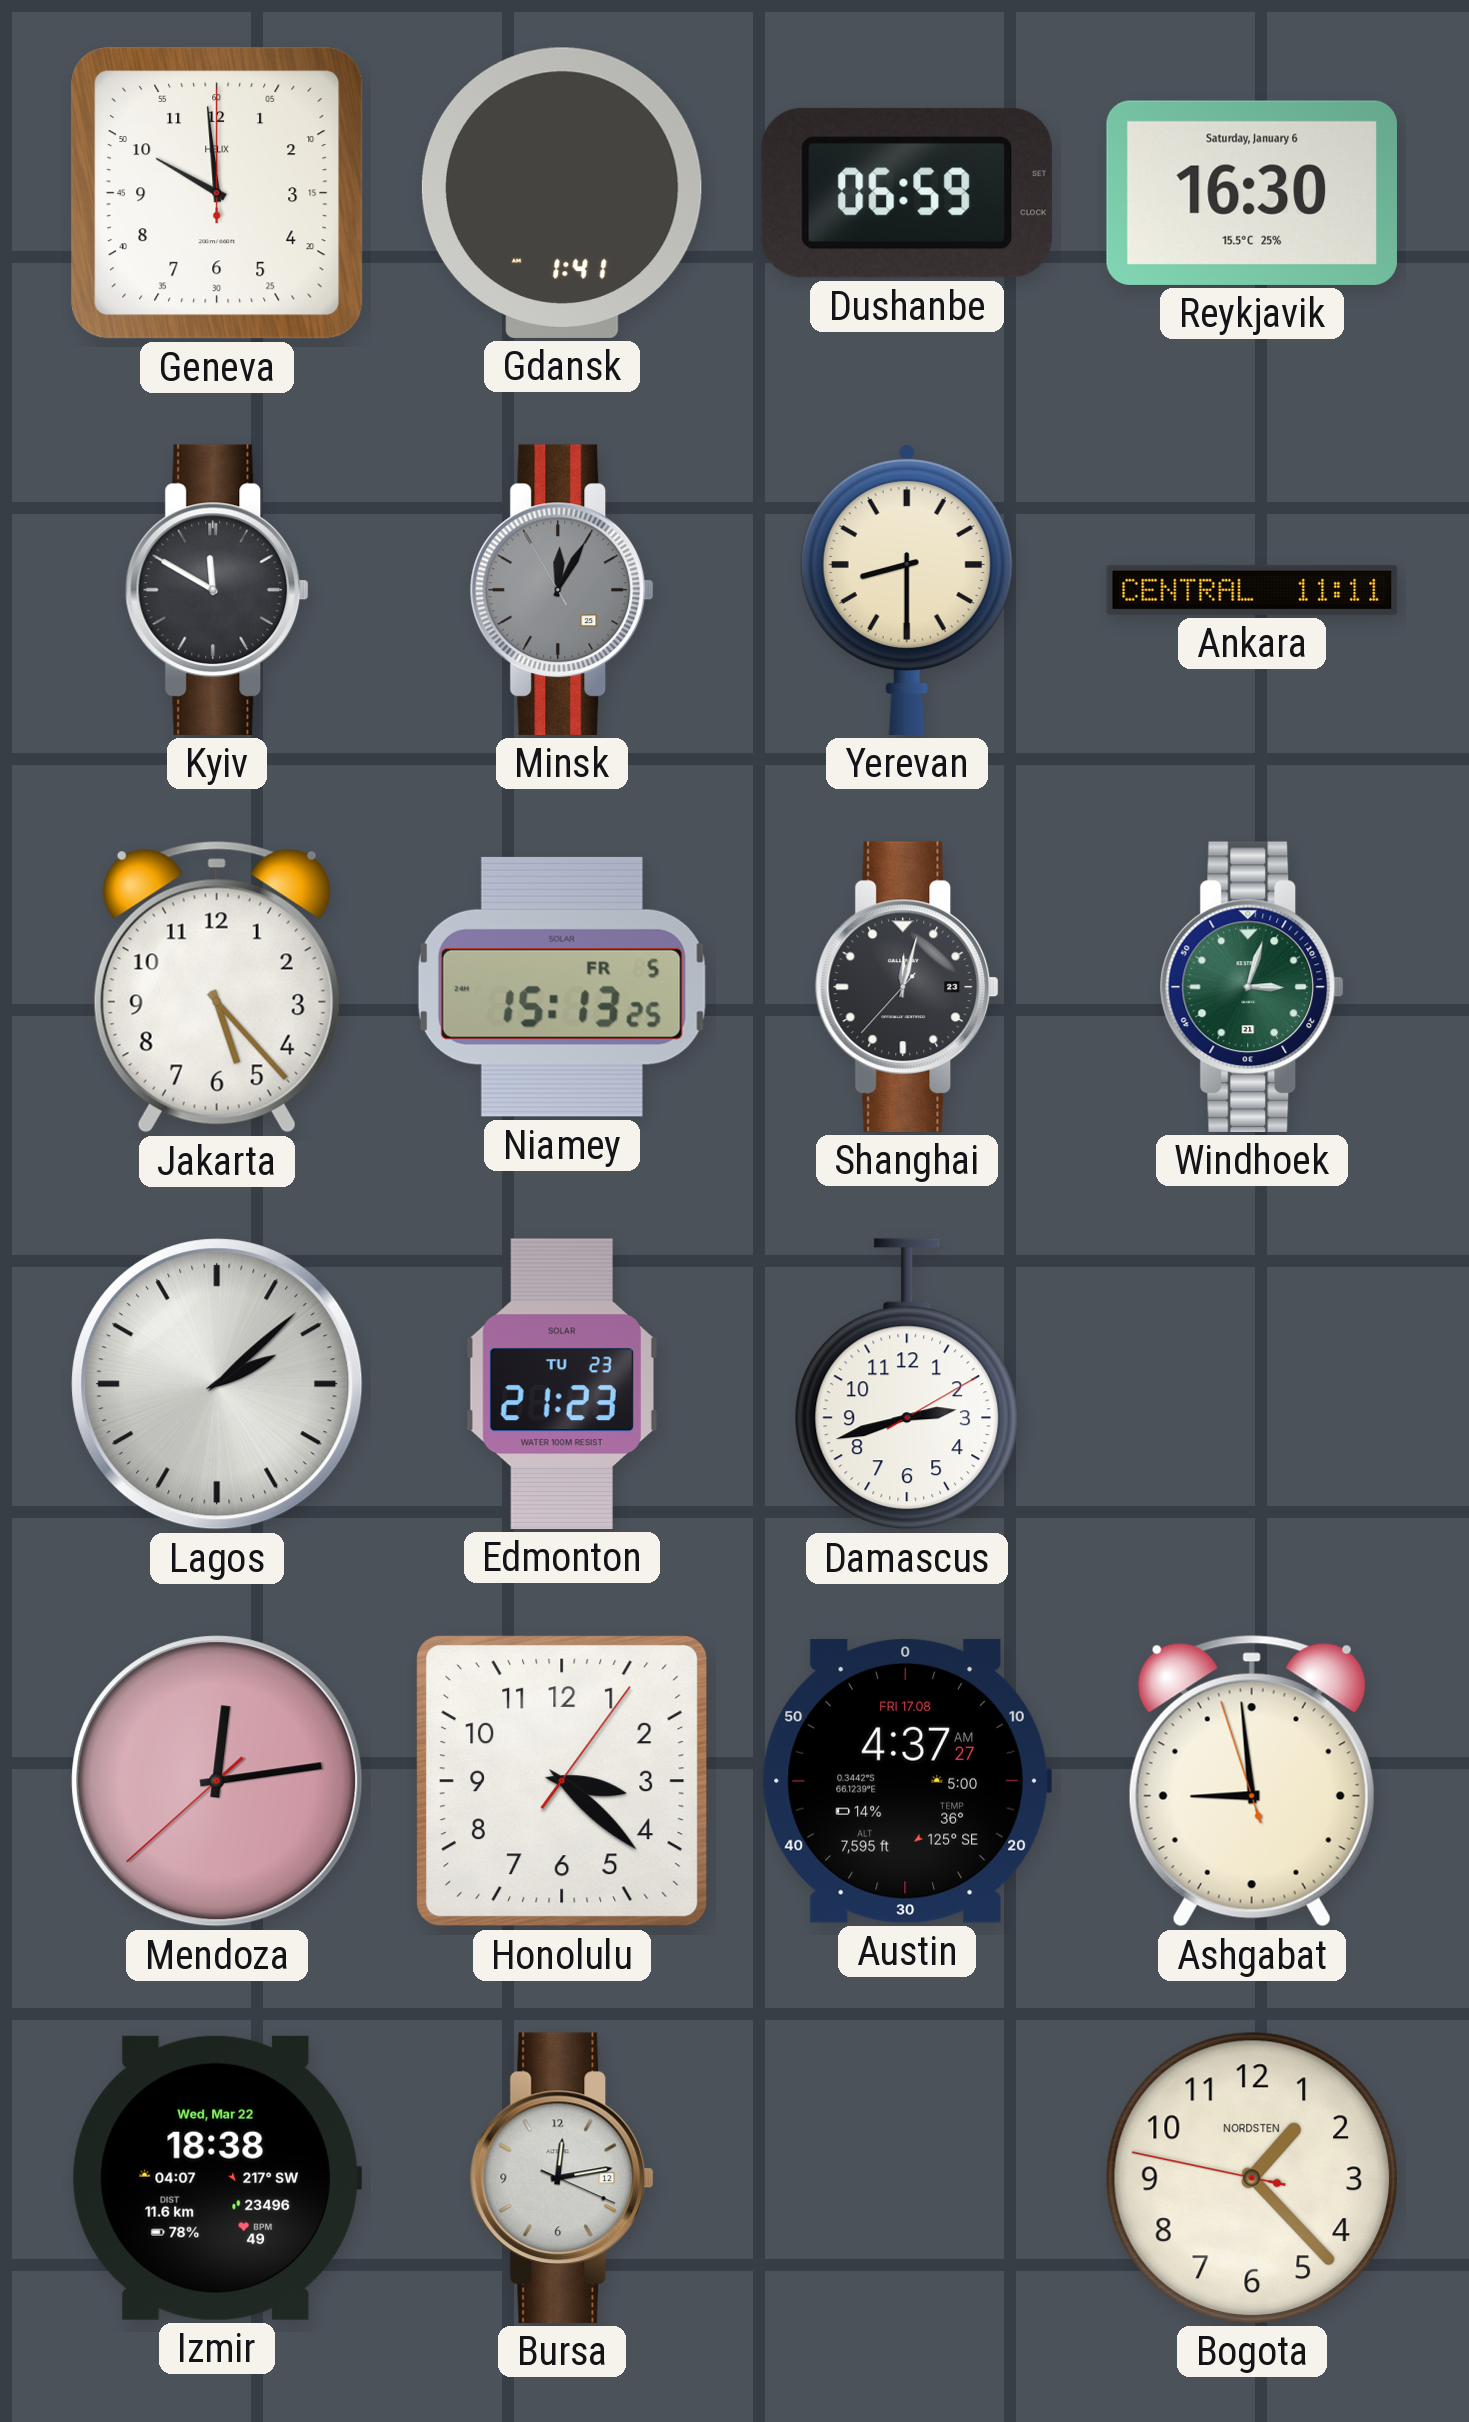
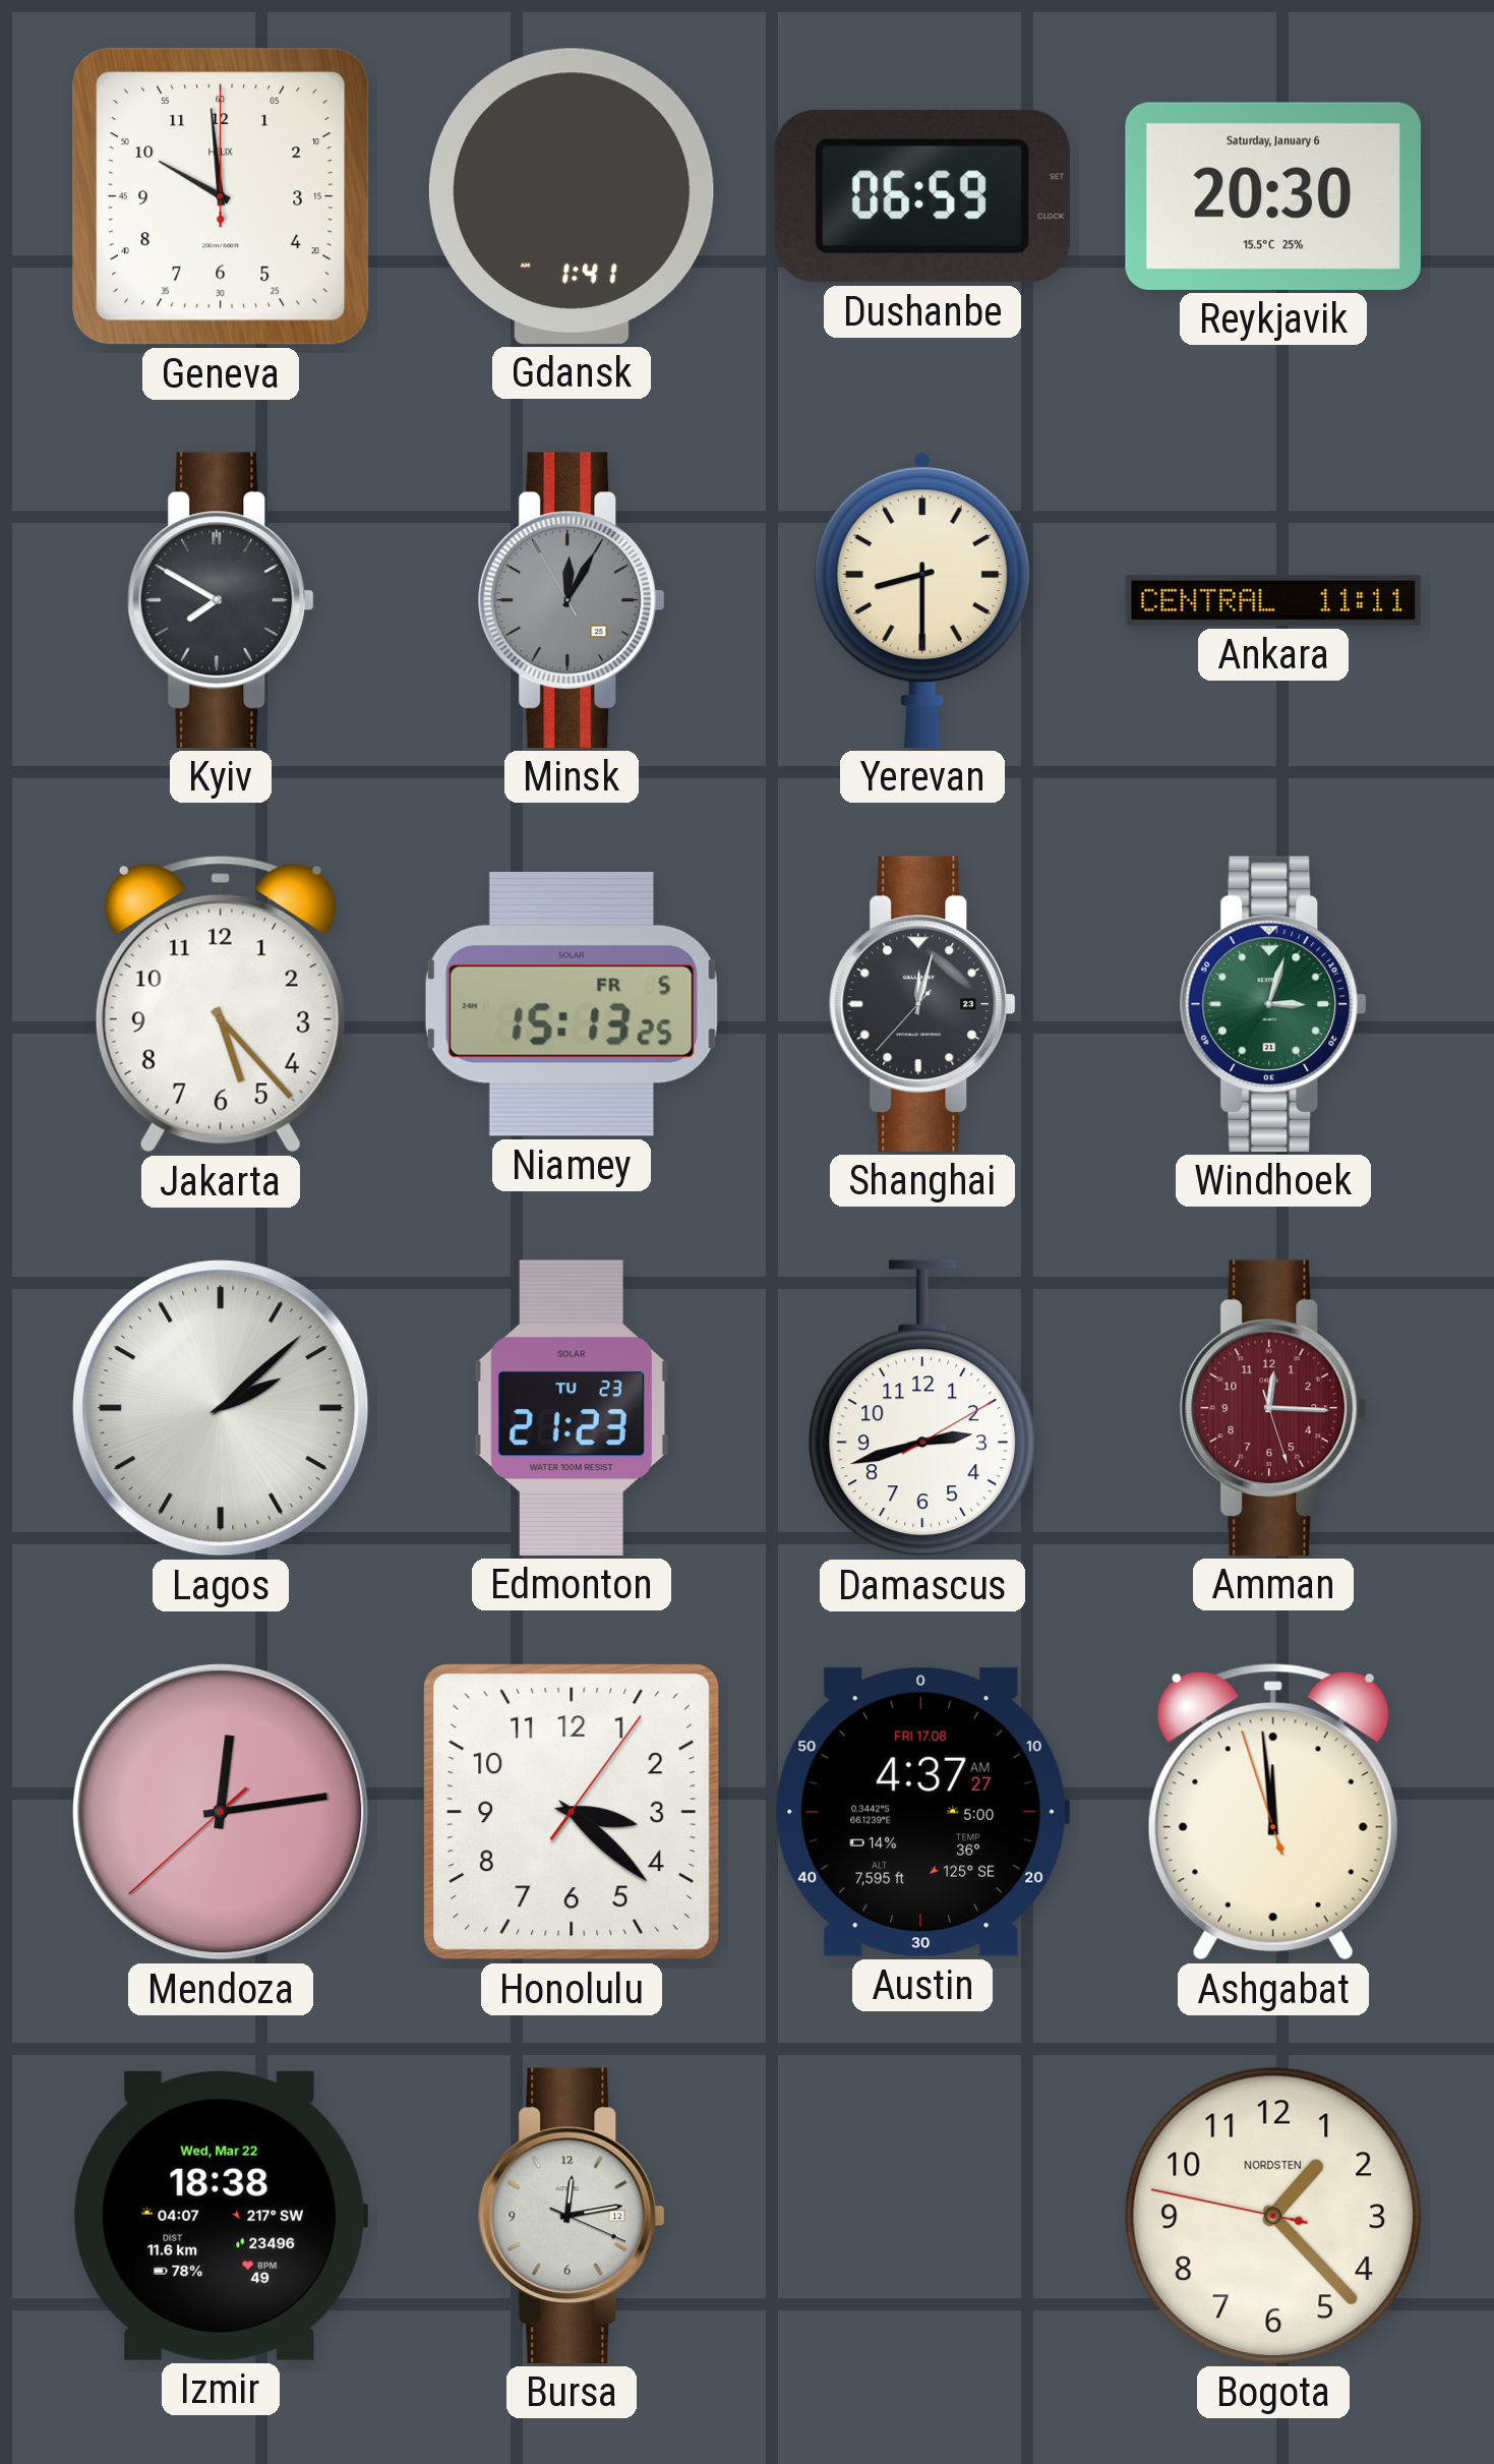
Reykjavik: 16:30 -> 20:30
Kyiv: 11:50 -> 7:50
Amman: none -> 12:15
Ashgabat: 8:58 -> 11:58
